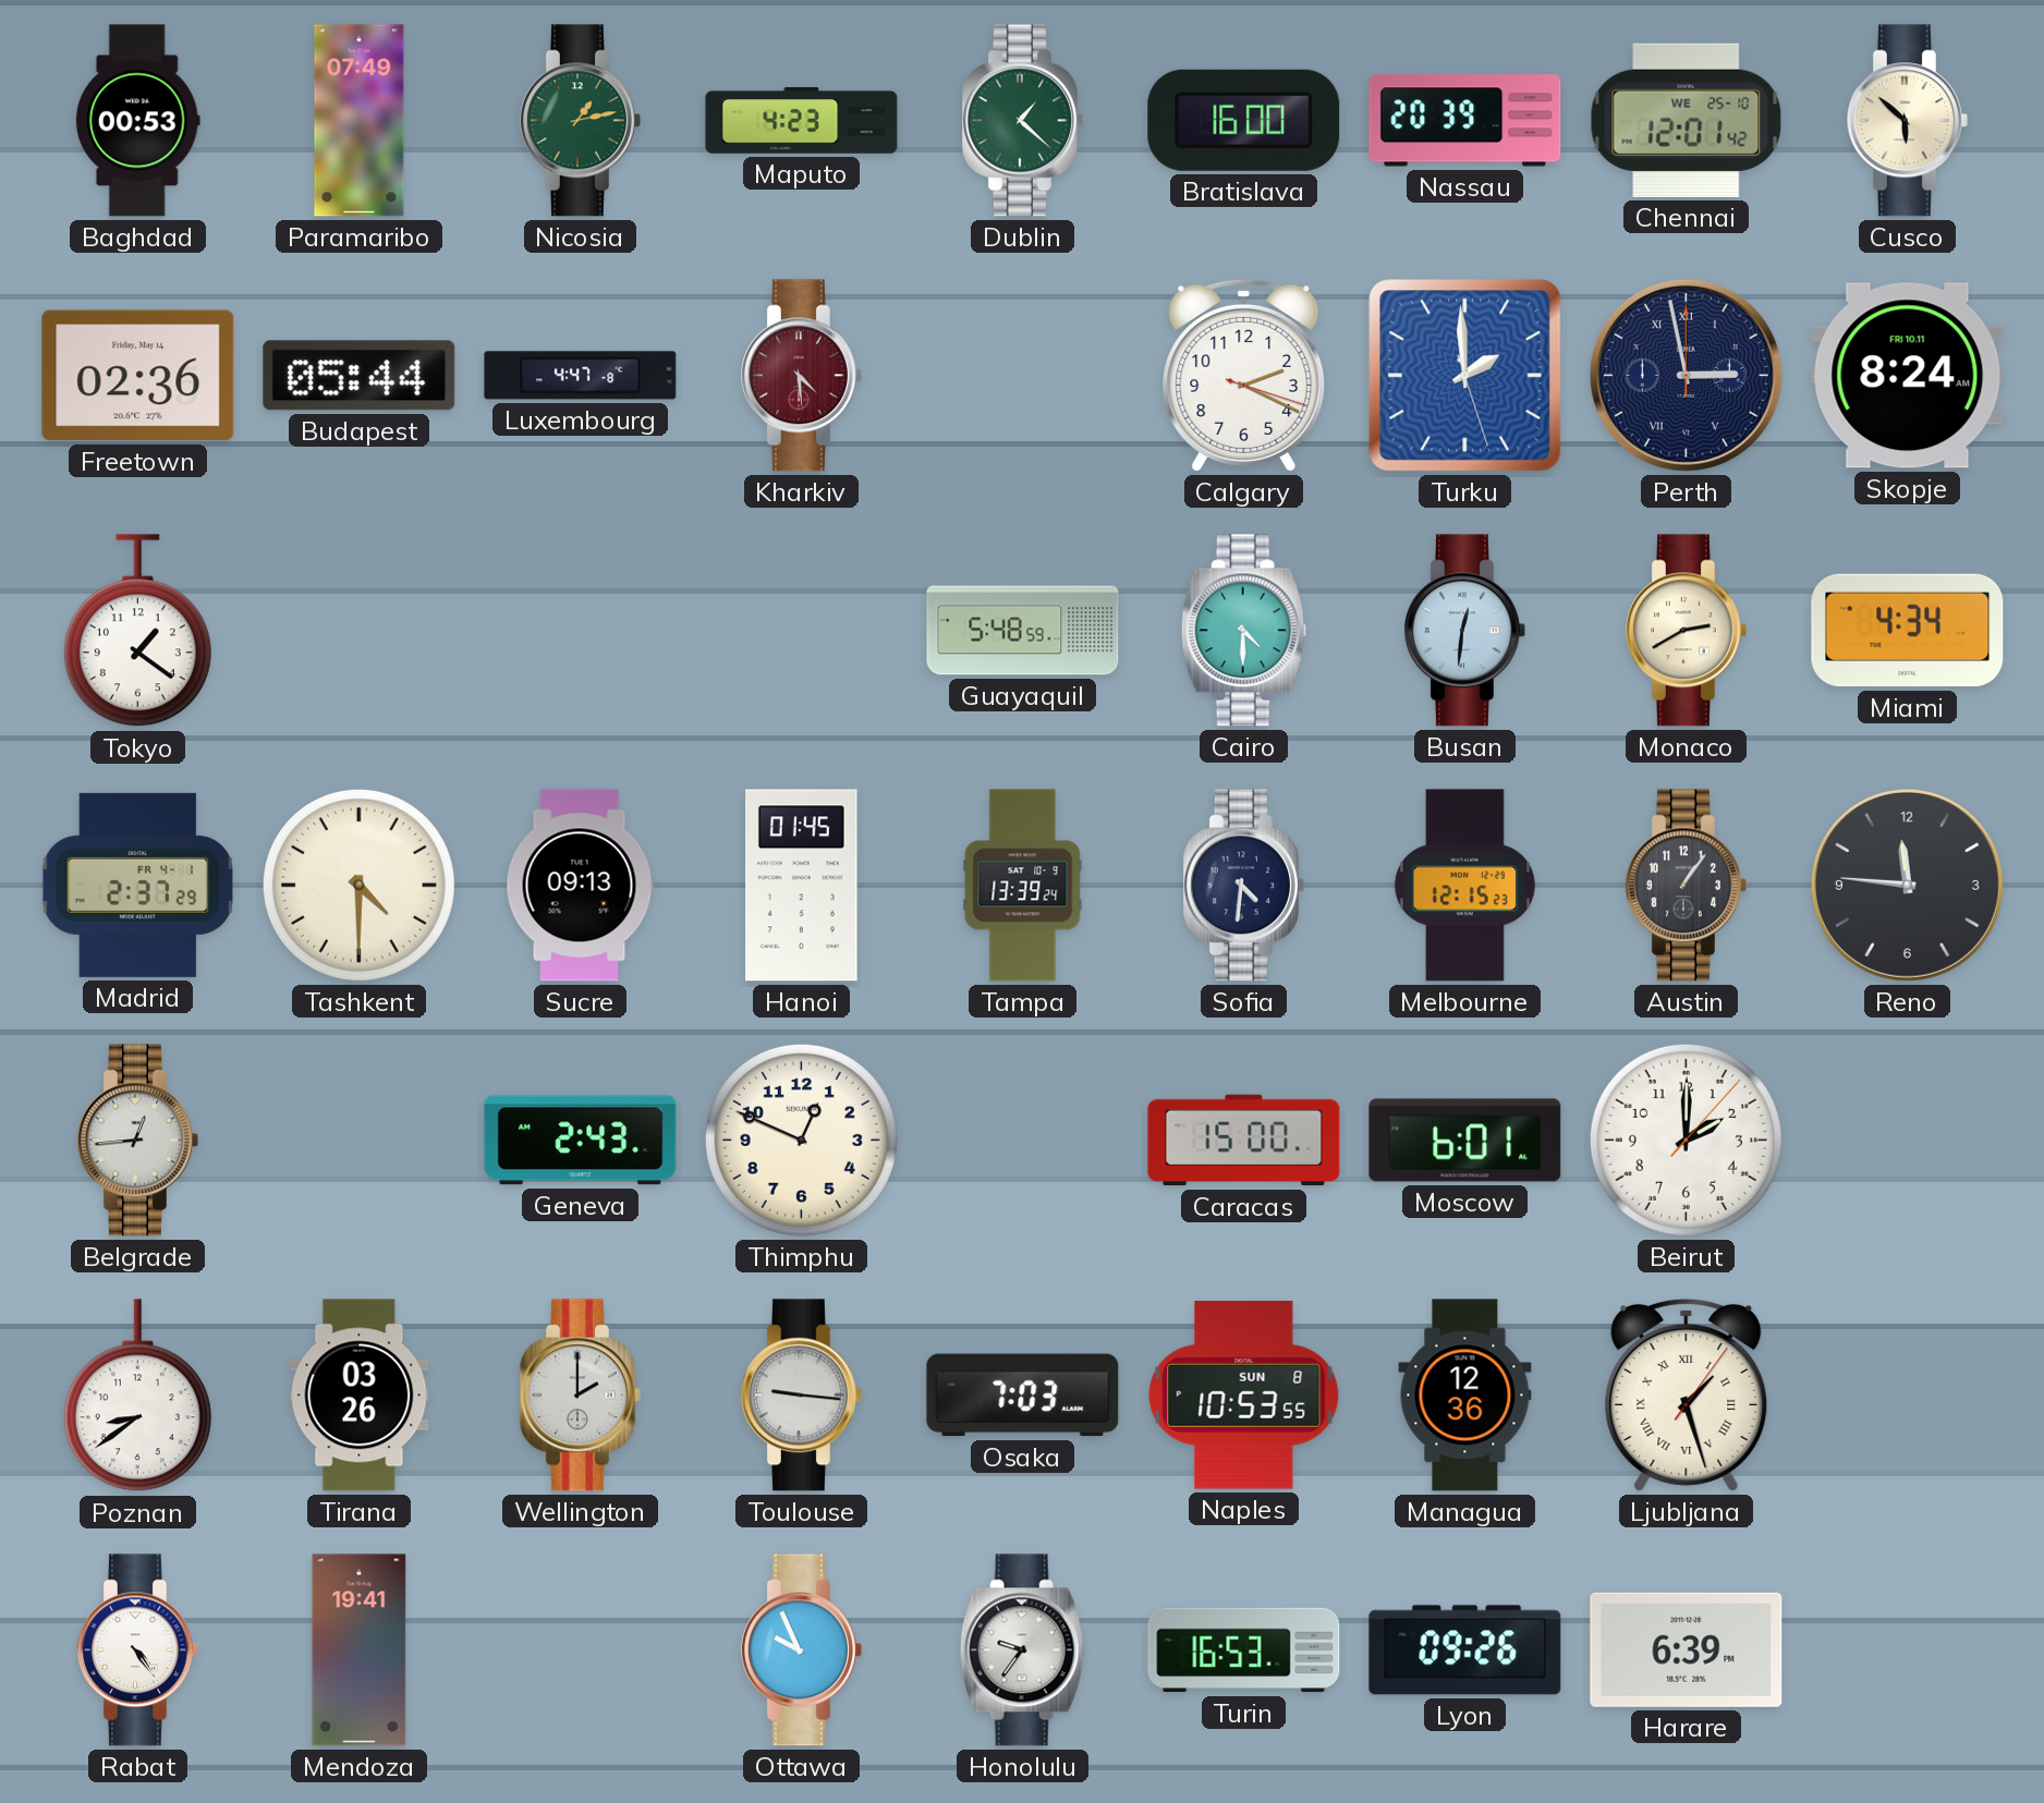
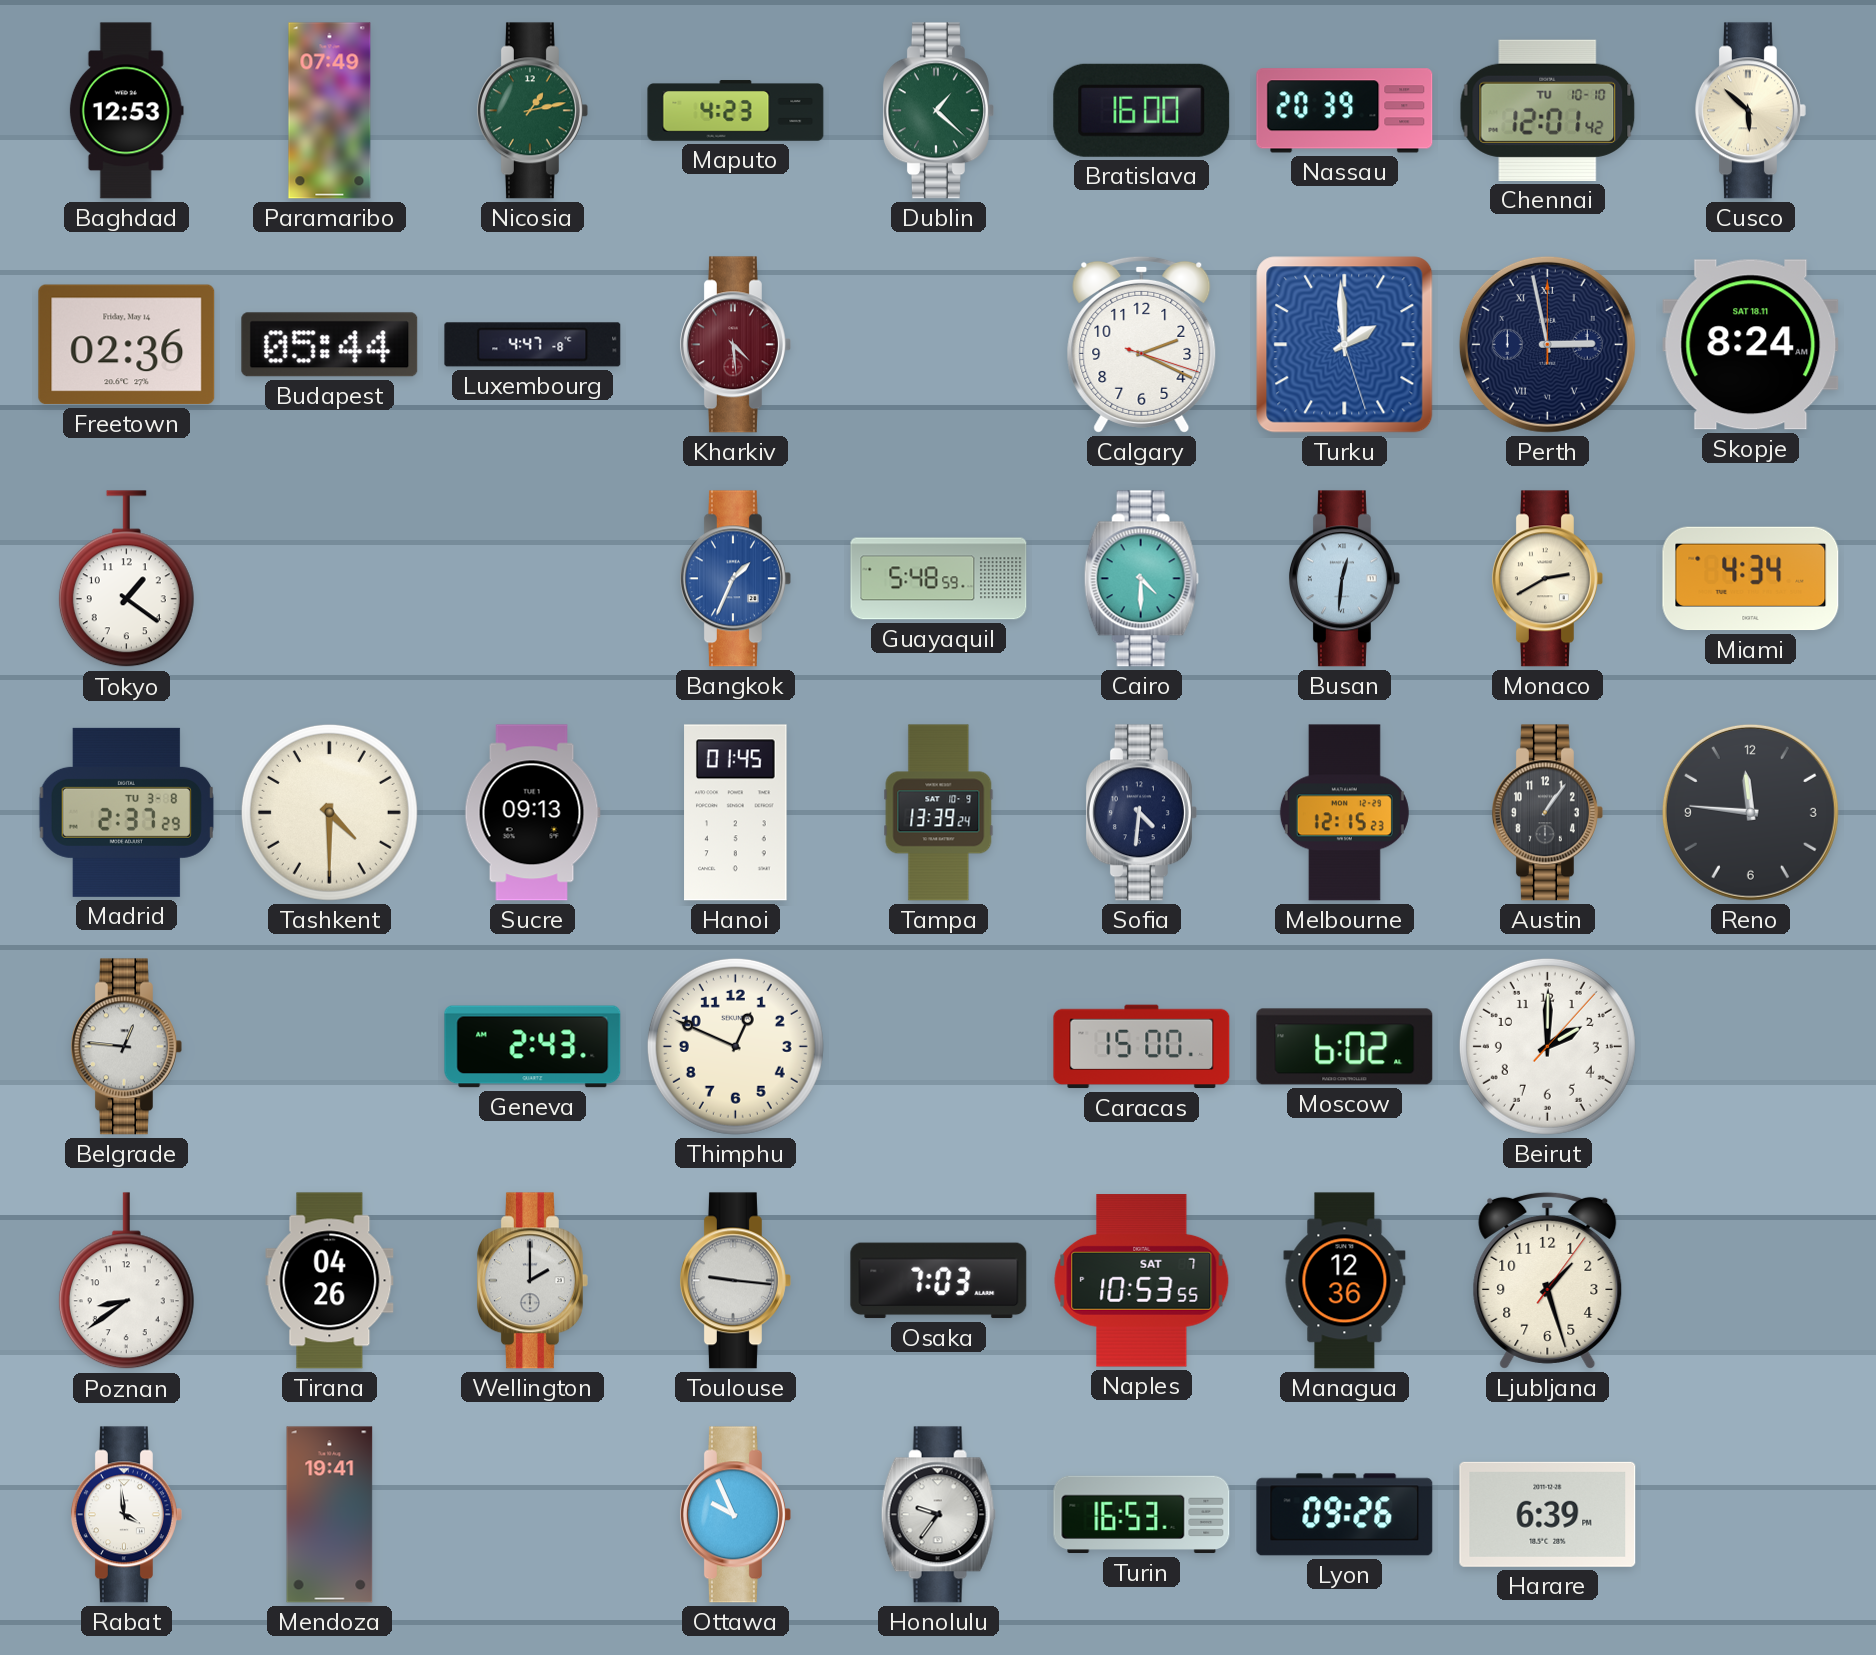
Baghdad: 00:53 -> 12:53
Chennai date: WE 25-10 -> TU 10-10
Skopje date: FRI 10.11 -> SAT 18.11
Bangkok: none -> 1:34
Madrid date: FR 4-1 -> TU 3-8
Belgrade: 12:44 -> 12:46
Moscow: 6:01 -> 6:02
Tirana: 03:26 -> 04:26
Naples date: SUN 8 -> SAT 7
Ljubljana numerals: Roman -> Arabic
Rabat: 4:24 -> 3:59
